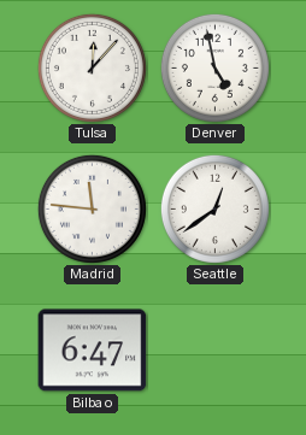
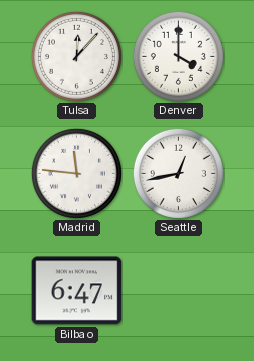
Denver: 4:58 -> 4:00
Seattle: 12:39 -> 12:43
